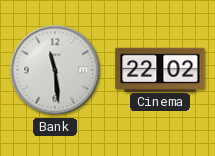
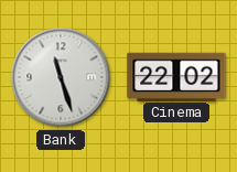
Bank: 11:29 -> 11:27
